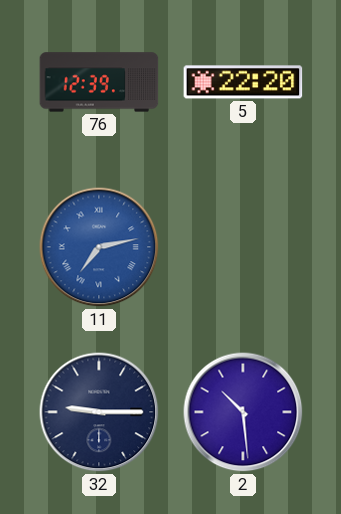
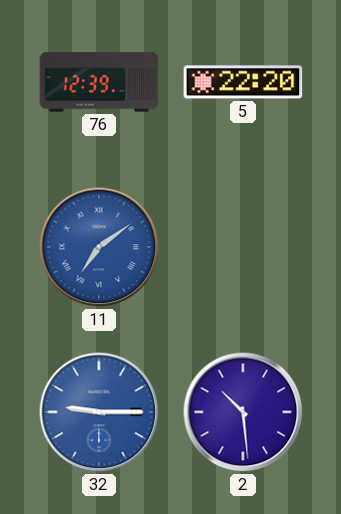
11: 7:13 -> 7:09
32 dial: navy -> blue
